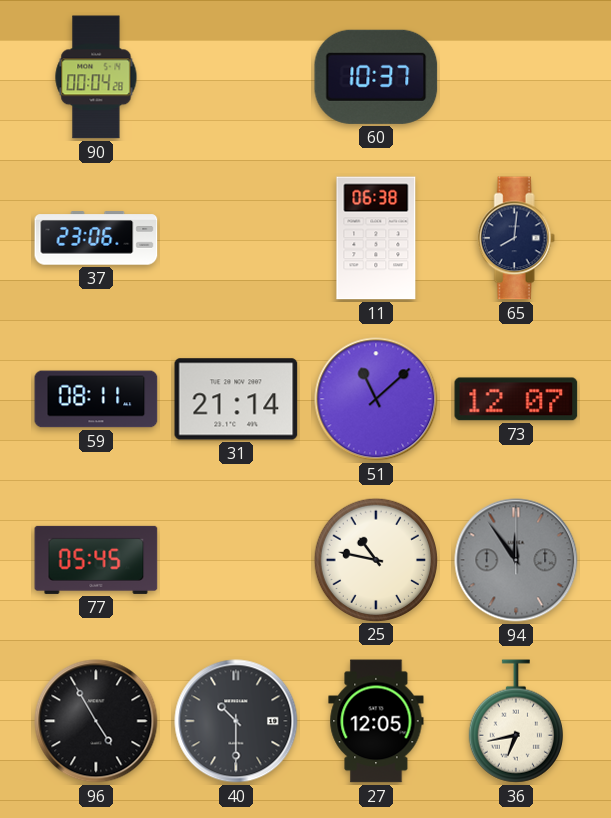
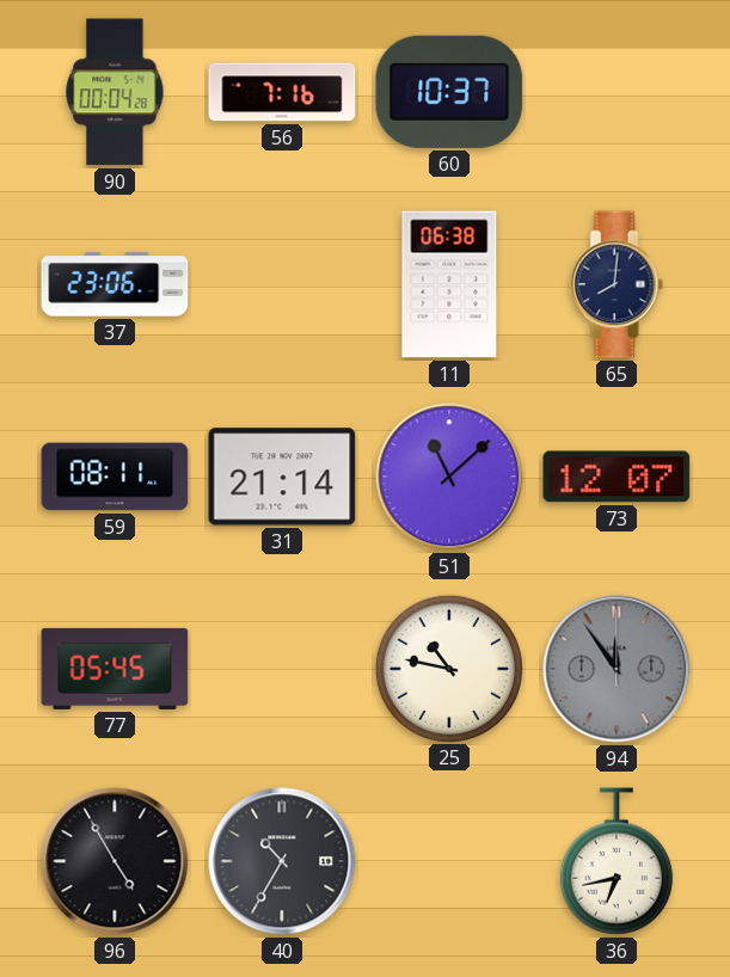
56: none -> 7:16
40: 10:30 -> 10:35
27: 12:05 -> none
